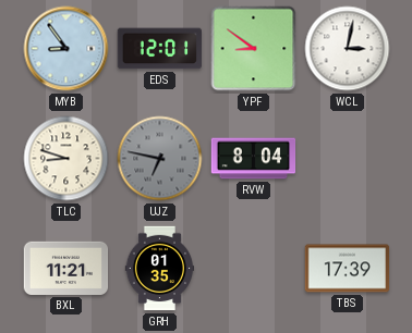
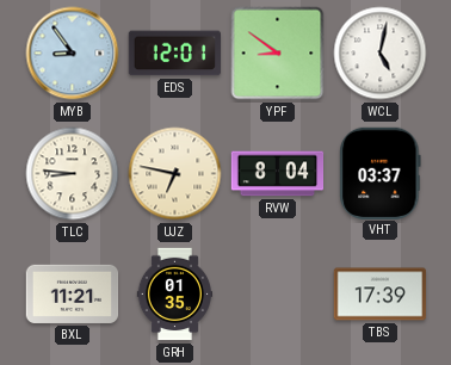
WCL: 3:02 -> 5:02
TLC: 8:48 -> 8:46
UJZ dial: grey -> cream
VHT: none -> 03:37
